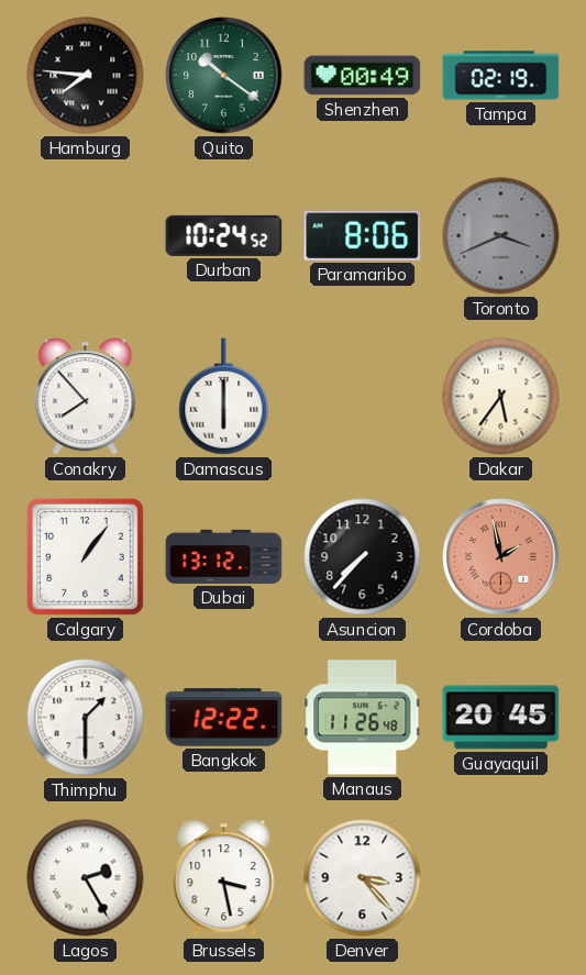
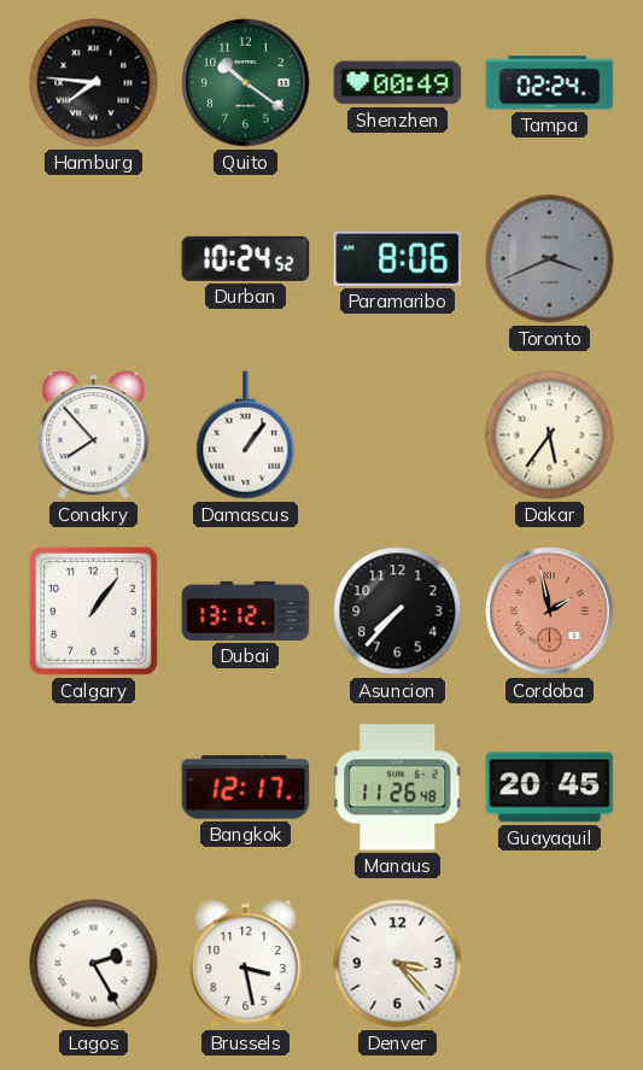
Tampa: 02:19 -> 02:24
Damascus: 6:00 -> 1:06
Thimphu: 1:30 -> none
Bangkok: 12:22 -> 12:17
